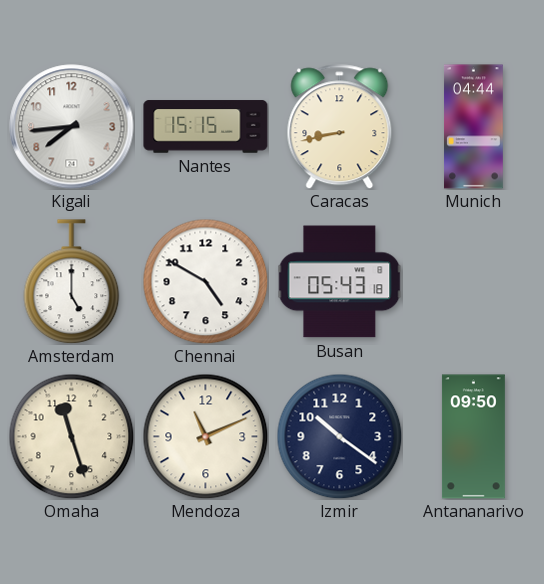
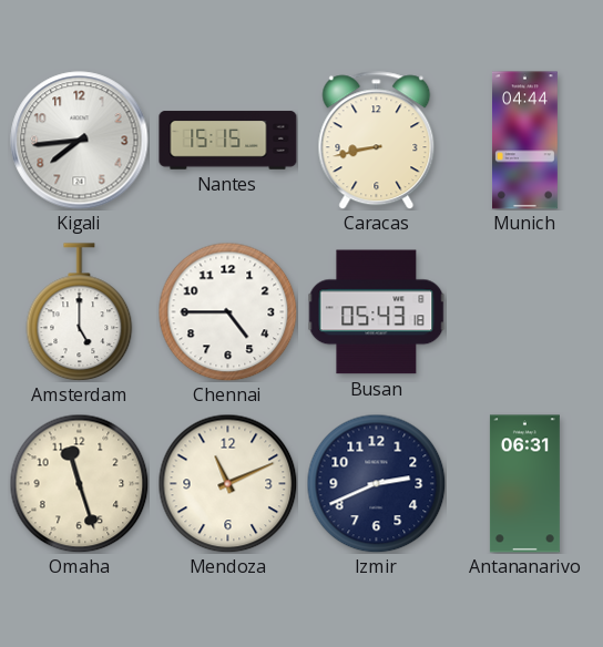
Chennai: 4:50 -> 4:45
Izmir: 10:21 -> 2:41
Antananarivo: 09:50 -> 06:31
